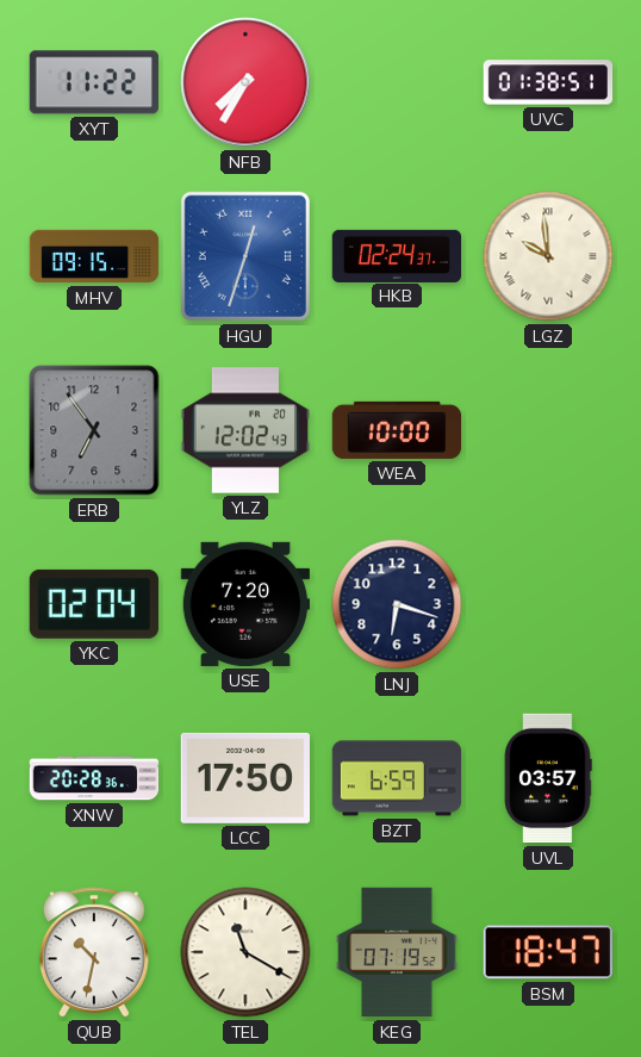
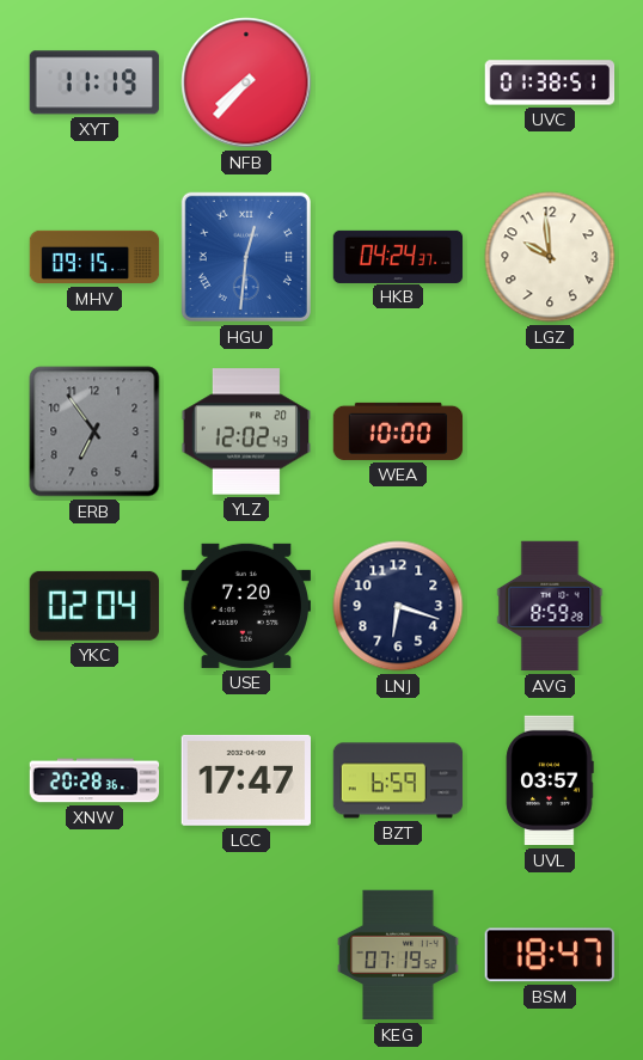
XYT: 11:22 -> 11:19
NFB: 7:35 -> 7:37
HGU: 12:33 -> 12:31
HKB: 02:24 -> 04:24
LGZ numerals: Roman -> Arabic
AVG: none -> 8:59
LCC: 17:50 -> 17:47
QUB: 10:32 -> none
TEL: 11:20 -> none
